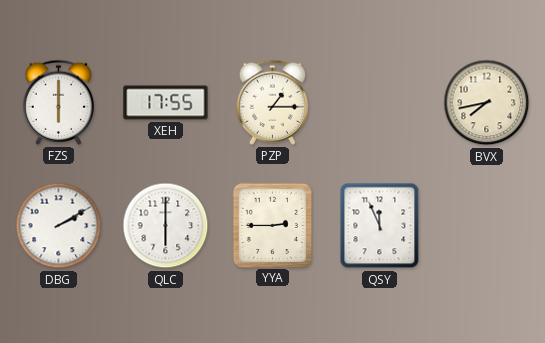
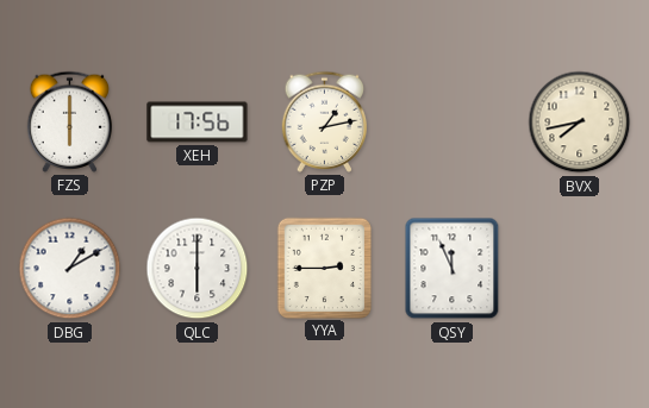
XEH: 17:55 -> 17:56
PZP: 1:15 -> 1:13
DBG: 2:10 -> 1:10
